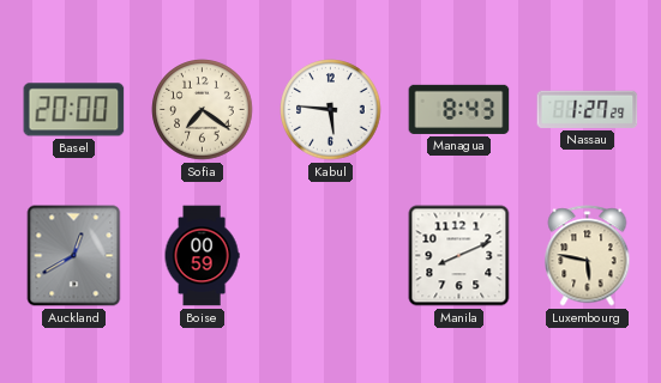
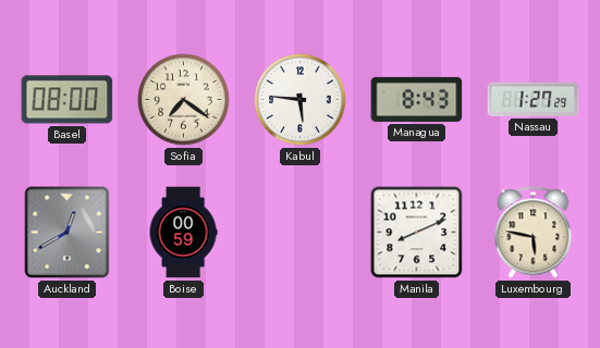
Basel: 20:00 -> 08:00
